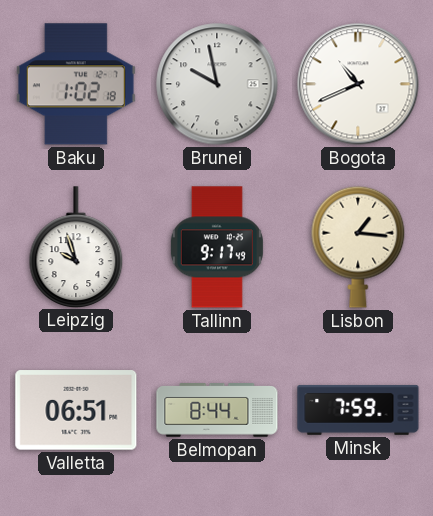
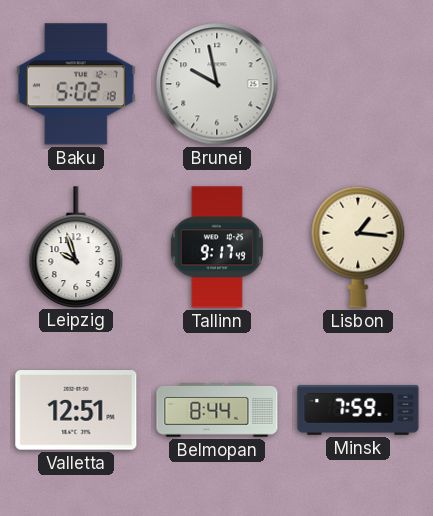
Baku: 1:02 -> 5:02
Bogota: 10:41 -> none
Valletta: 06:51 -> 12:51
